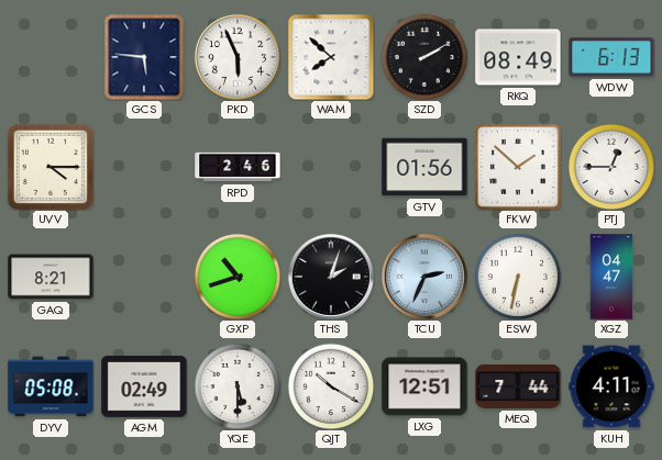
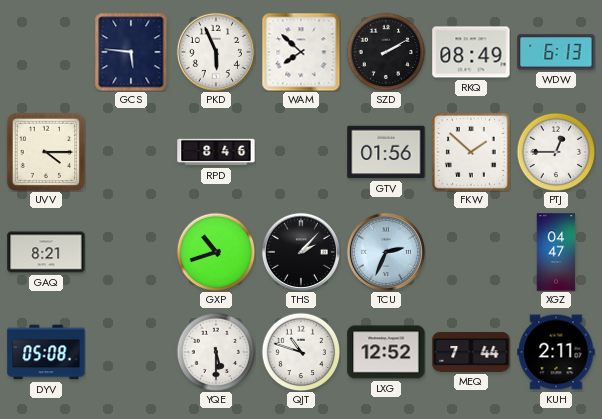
RPD: 2:46 -> 8:46
THS: 2:03 -> 2:07
ESW: 6:32 -> none
AGM: 02:49 -> none
QJT: 10:20 -> 10:48
LXG: 12:51 -> 12:52
KUH: 4:11 -> 2:11
